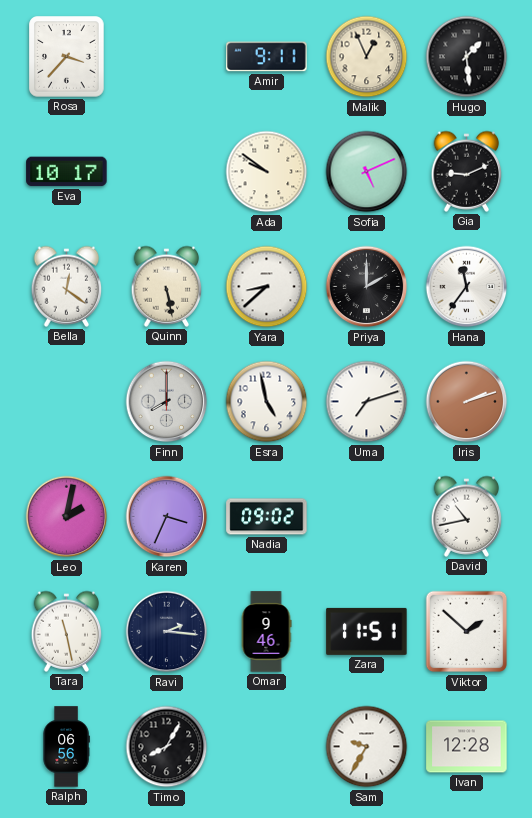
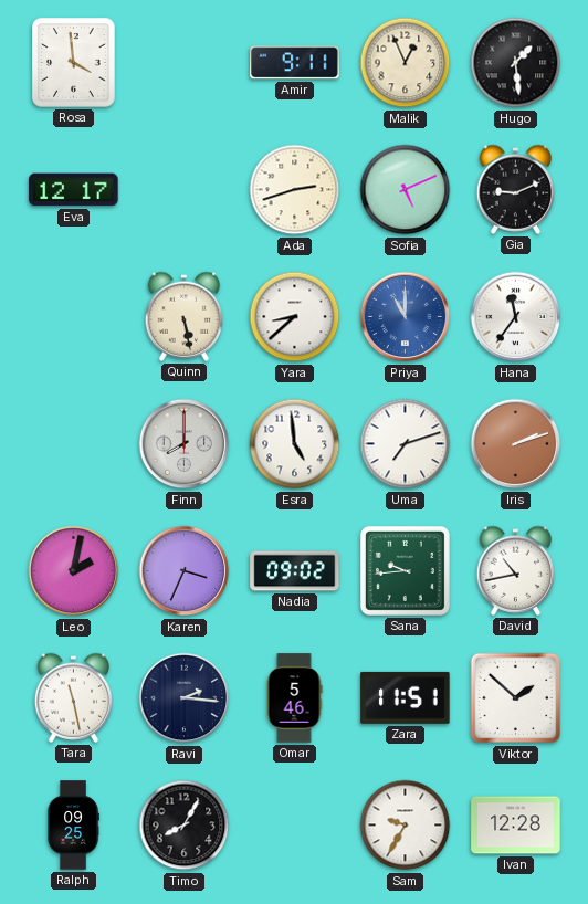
Rosa: 3:37 -> 3:59
Eva: 10:17 -> 12:17
Ada: 9:51 -> 2:42
Bella: 12:21 -> none
Priya: 2:00 -> 11:00
Priya dial: black -> blue
Esra: 4:58 -> 4:59
Sana: none -> 9:44
Omar: 9:46 -> 5:46
Ralph: 06:56 -> 09:25
